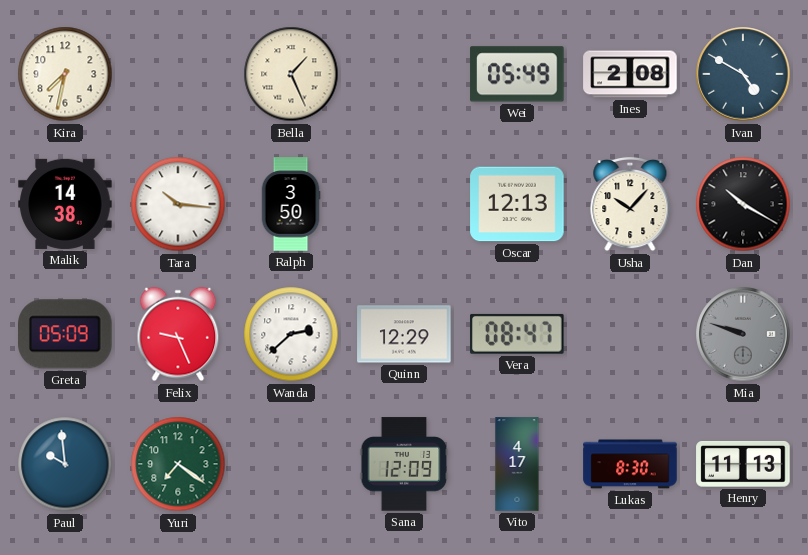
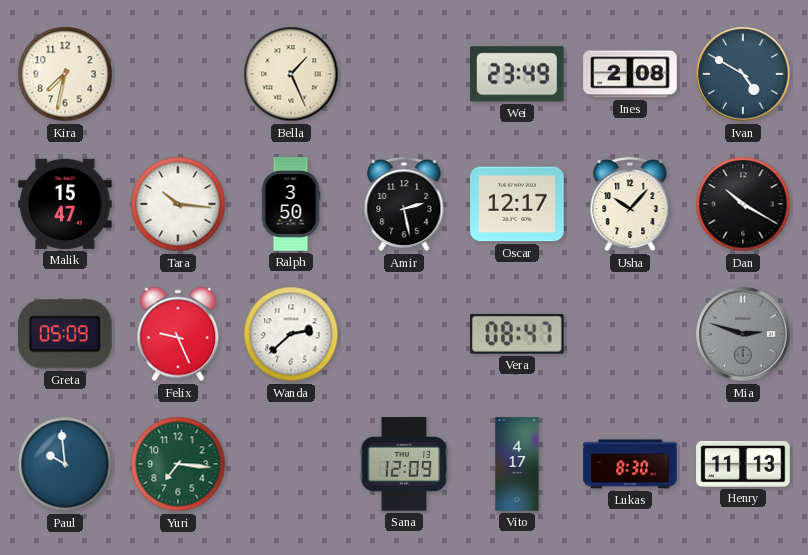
Wei: 05:49 -> 23:49
Malik: 14:38 -> 15:47
Amir: none -> 2:28
Oscar: 12:13 -> 12:17
Quinn: 12:29 -> none
Mia: 9:48 -> 2:48
Yuri: 7:21 -> 7:16
